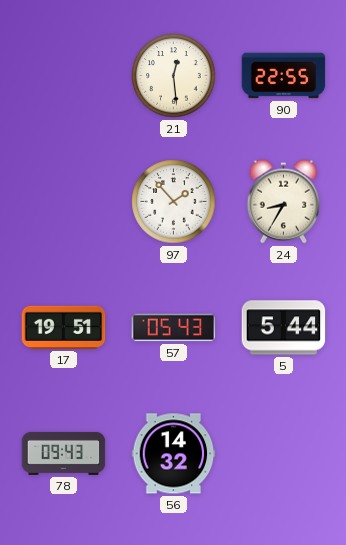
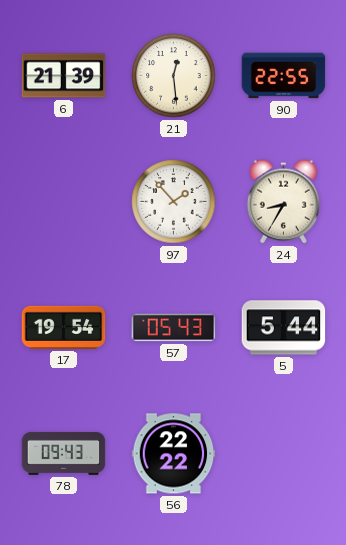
6: none -> 21:39
17: 19:51 -> 19:54
56: 14:32 -> 22:22
